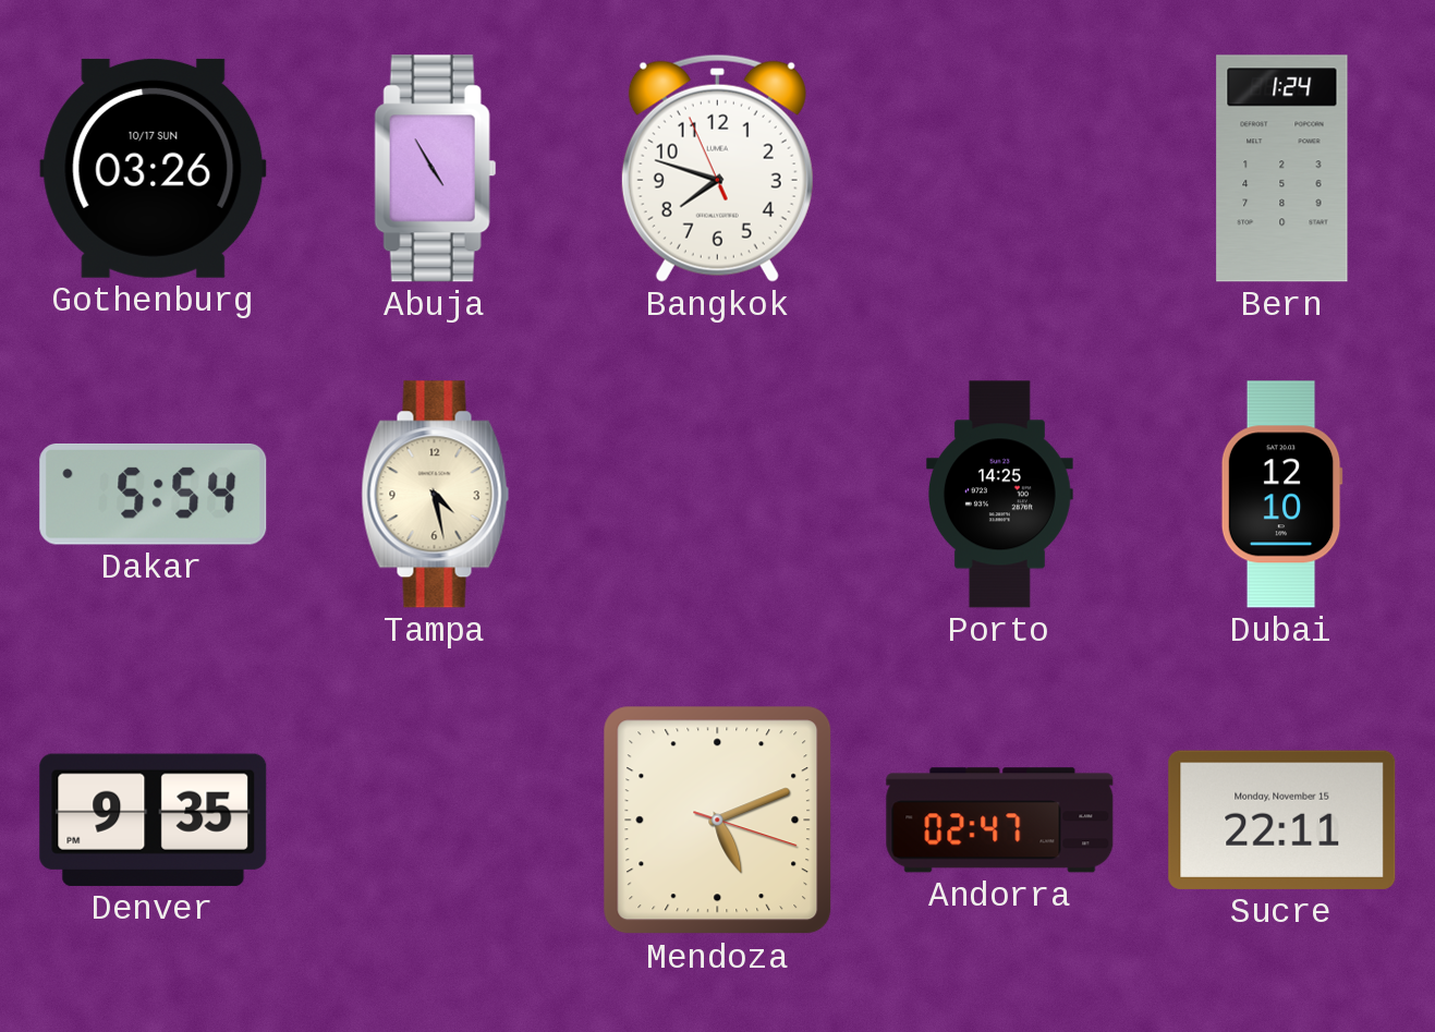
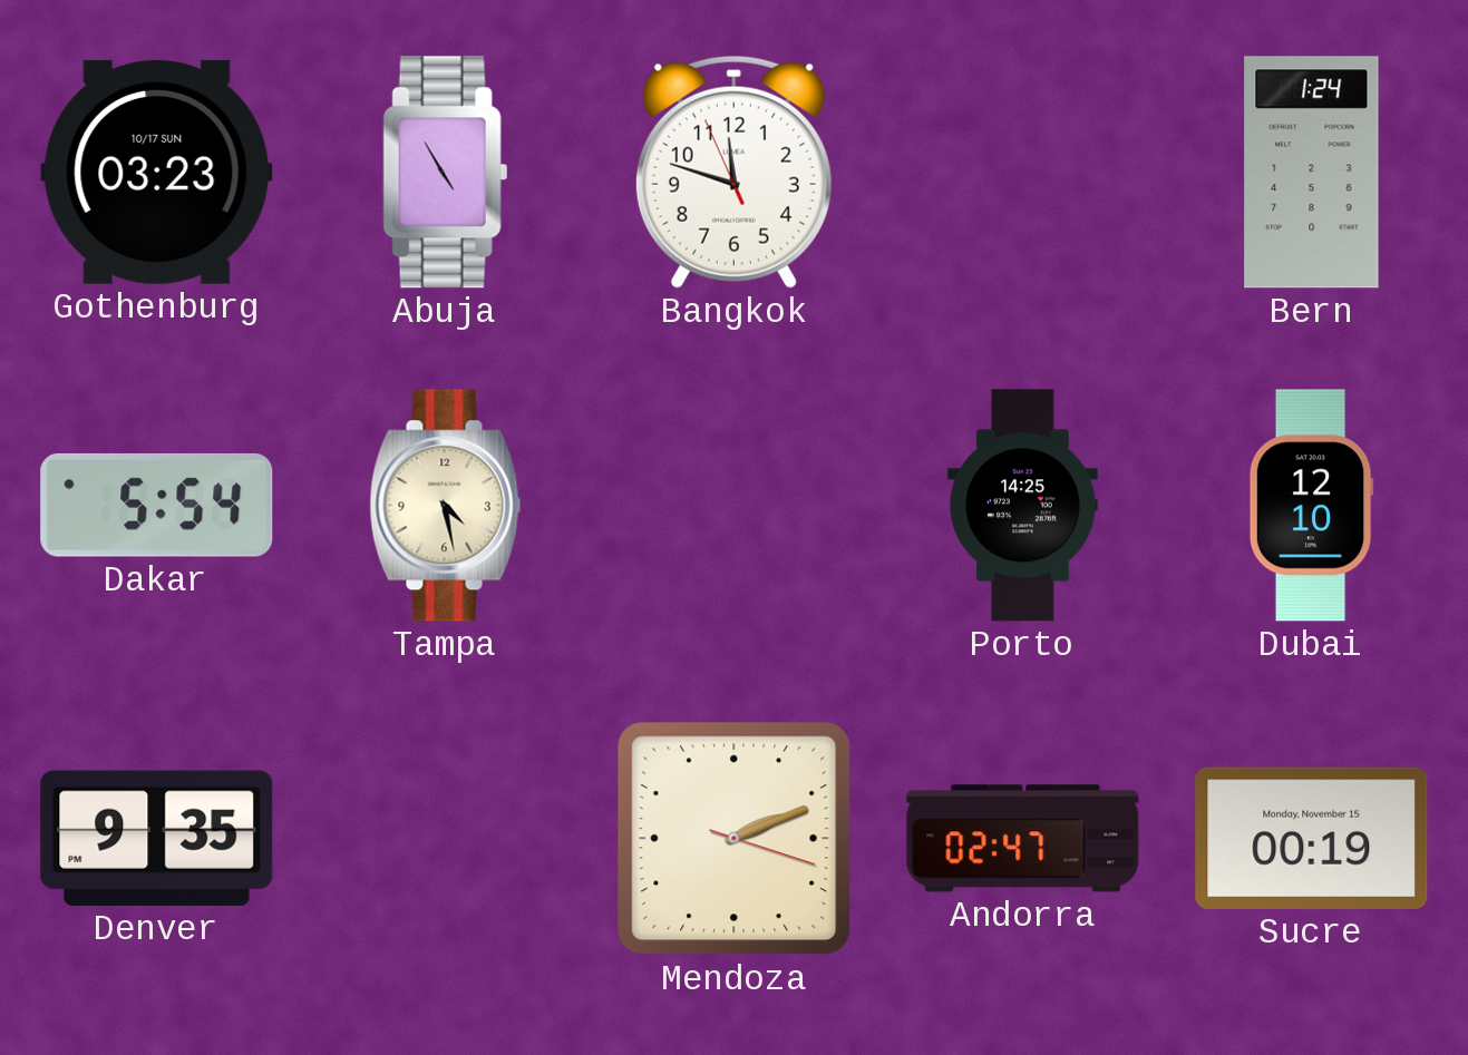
Gothenburg: 03:26 -> 03:23
Bangkok: 7:47 -> 11:47
Mendoza: 5:11 -> 2:11
Sucre: 22:11 -> 00:19
